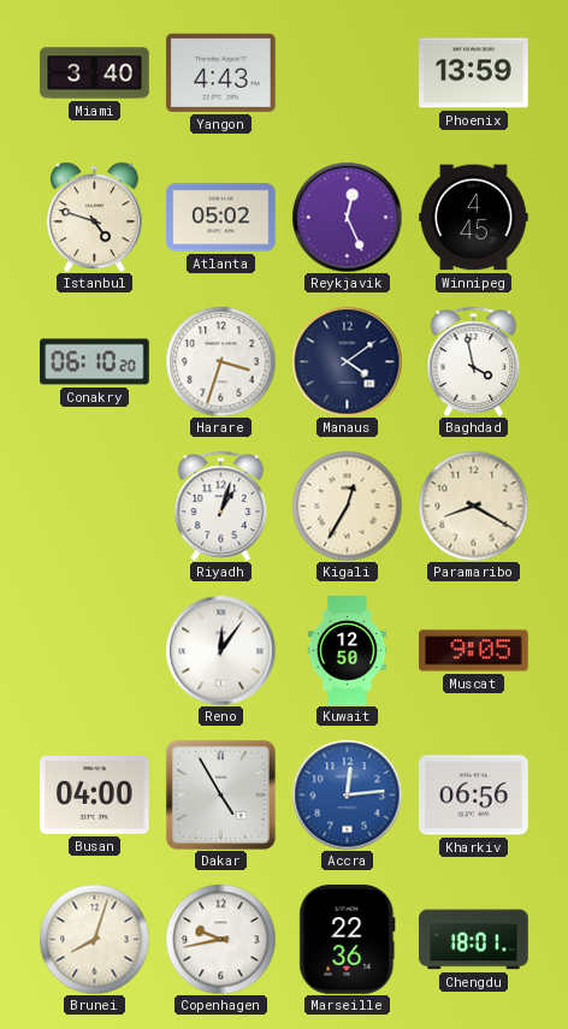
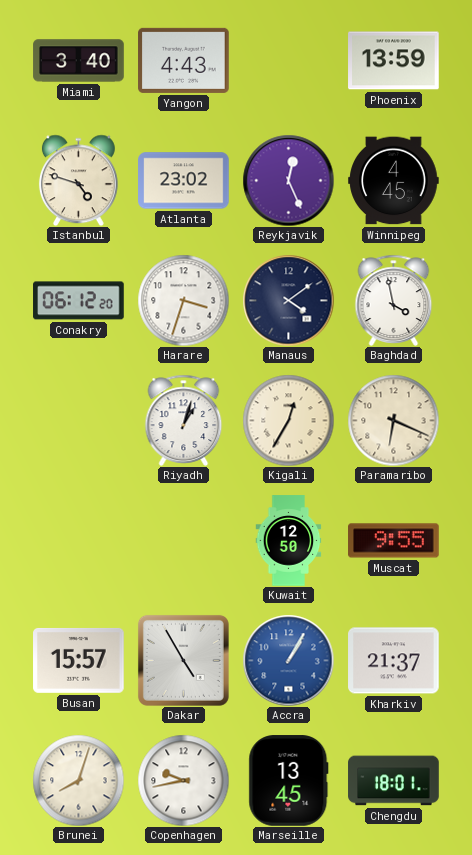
Atlanta: 05:02 -> 23:02
Conakry: 06:10 -> 06:12
Paramaribo: 8:20 -> 6:19
Reno: 12:06 -> none
Muscat: 9:05 -> 9:55
Busan: 04:00 -> 15:57
Accra: 12:14 -> 1:05
Kharkiv: 06:56 -> 21:37
Marseille: 22:36 -> 13:45
